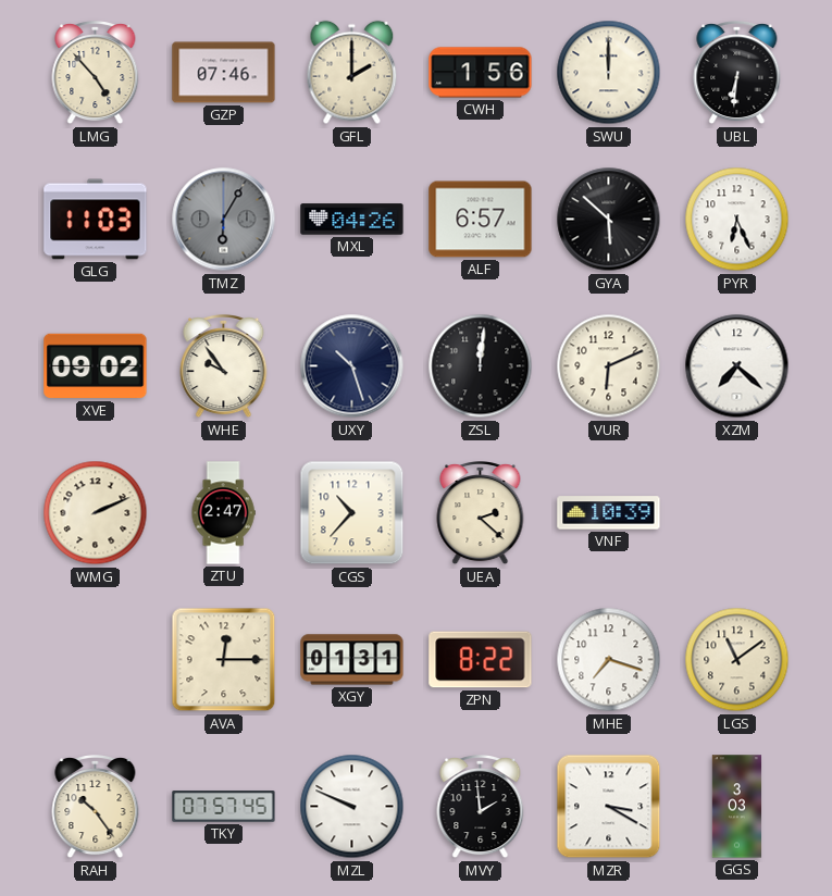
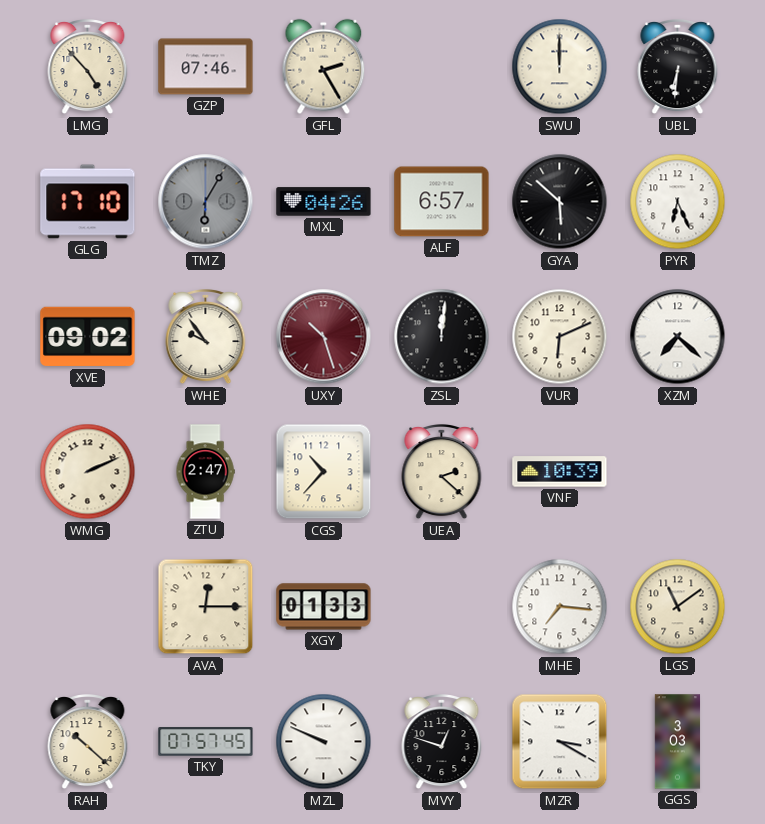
GFL: 2:00 -> 2:25
CWH: 1:56 -> none
GLG: 11:03 -> 17:10
UXY dial: navy -> burgundy
XGY: 01:31 -> 01:33
ZPN: 8:22 -> none
MHE: 7:18 -> 7:16
RAH: 10:24 -> 10:22
MVY: 1:59 -> 12:48
